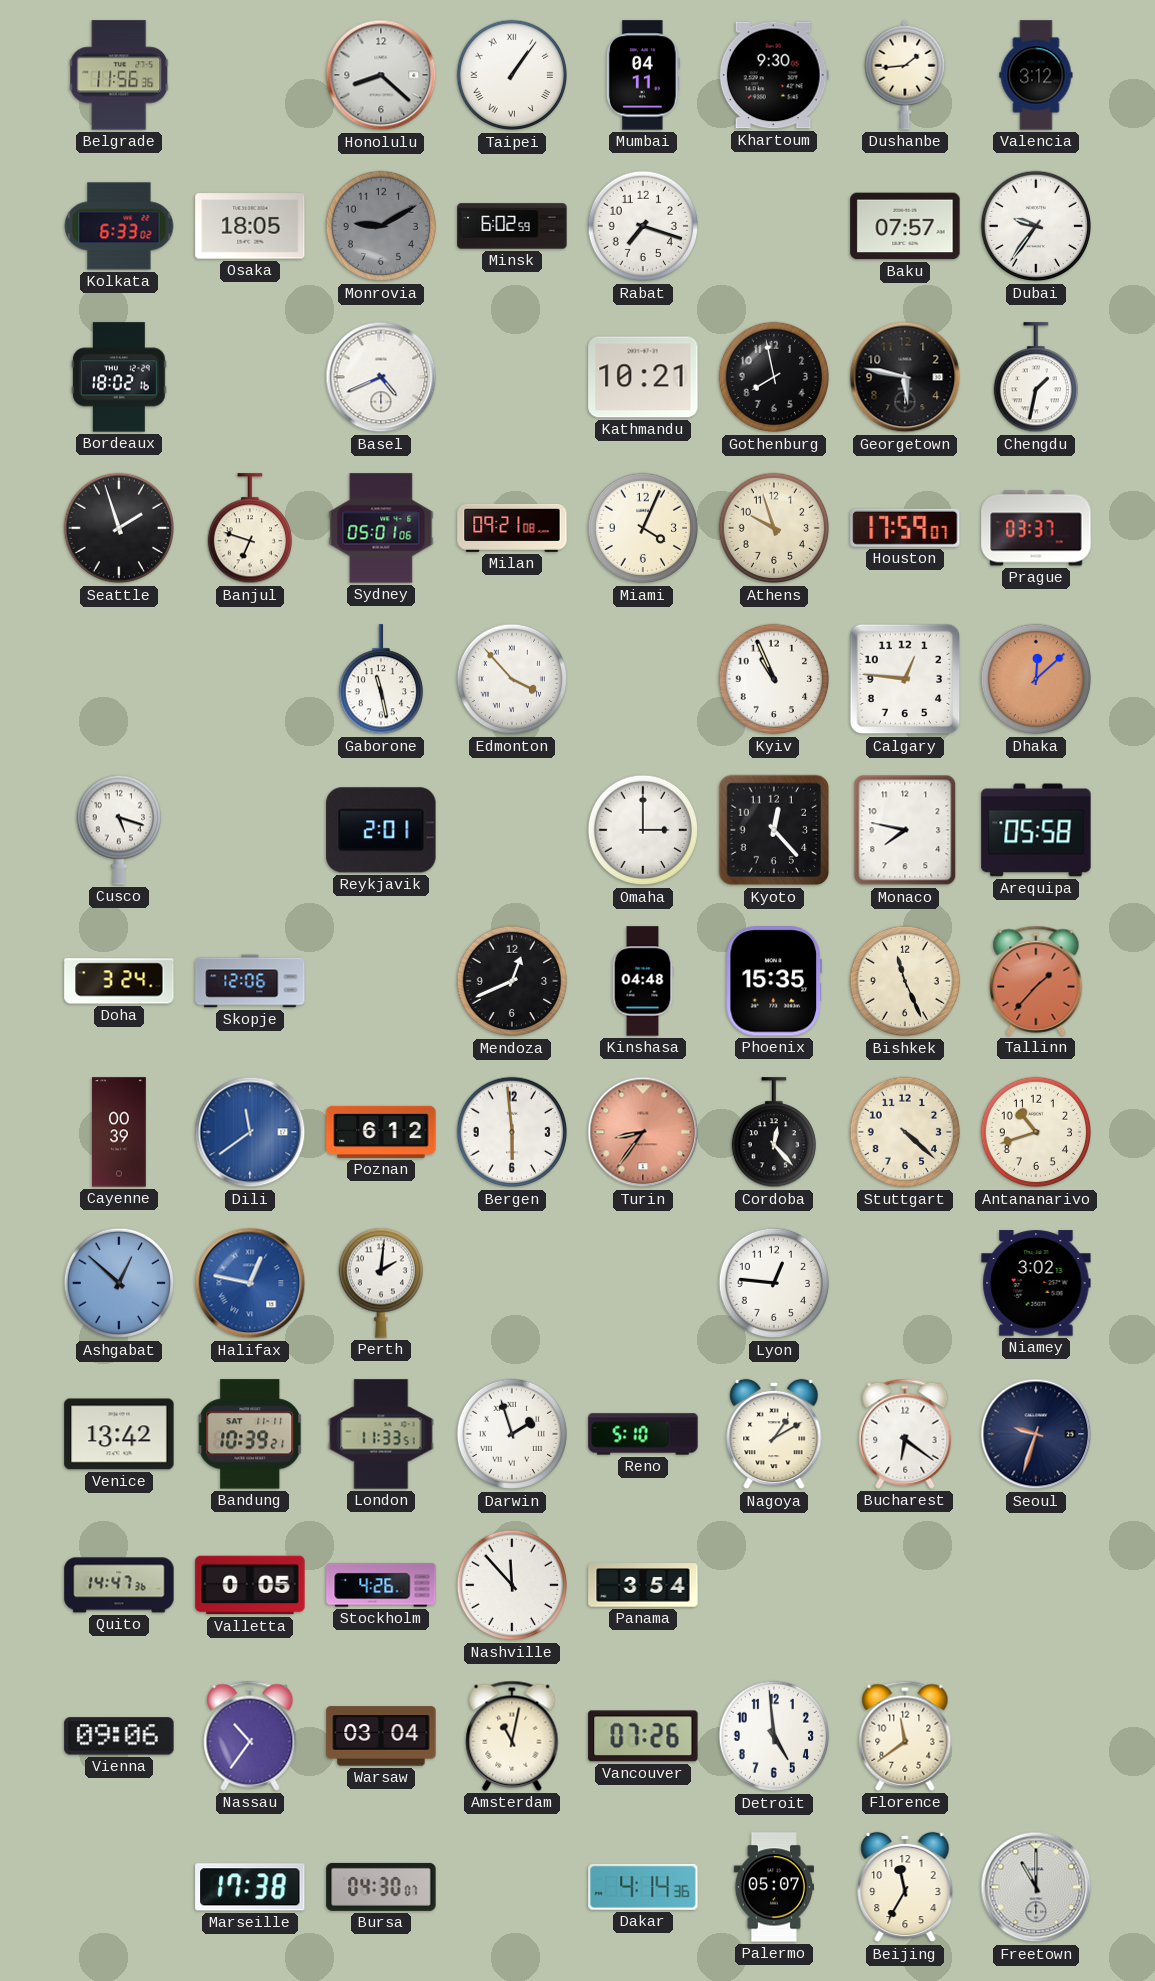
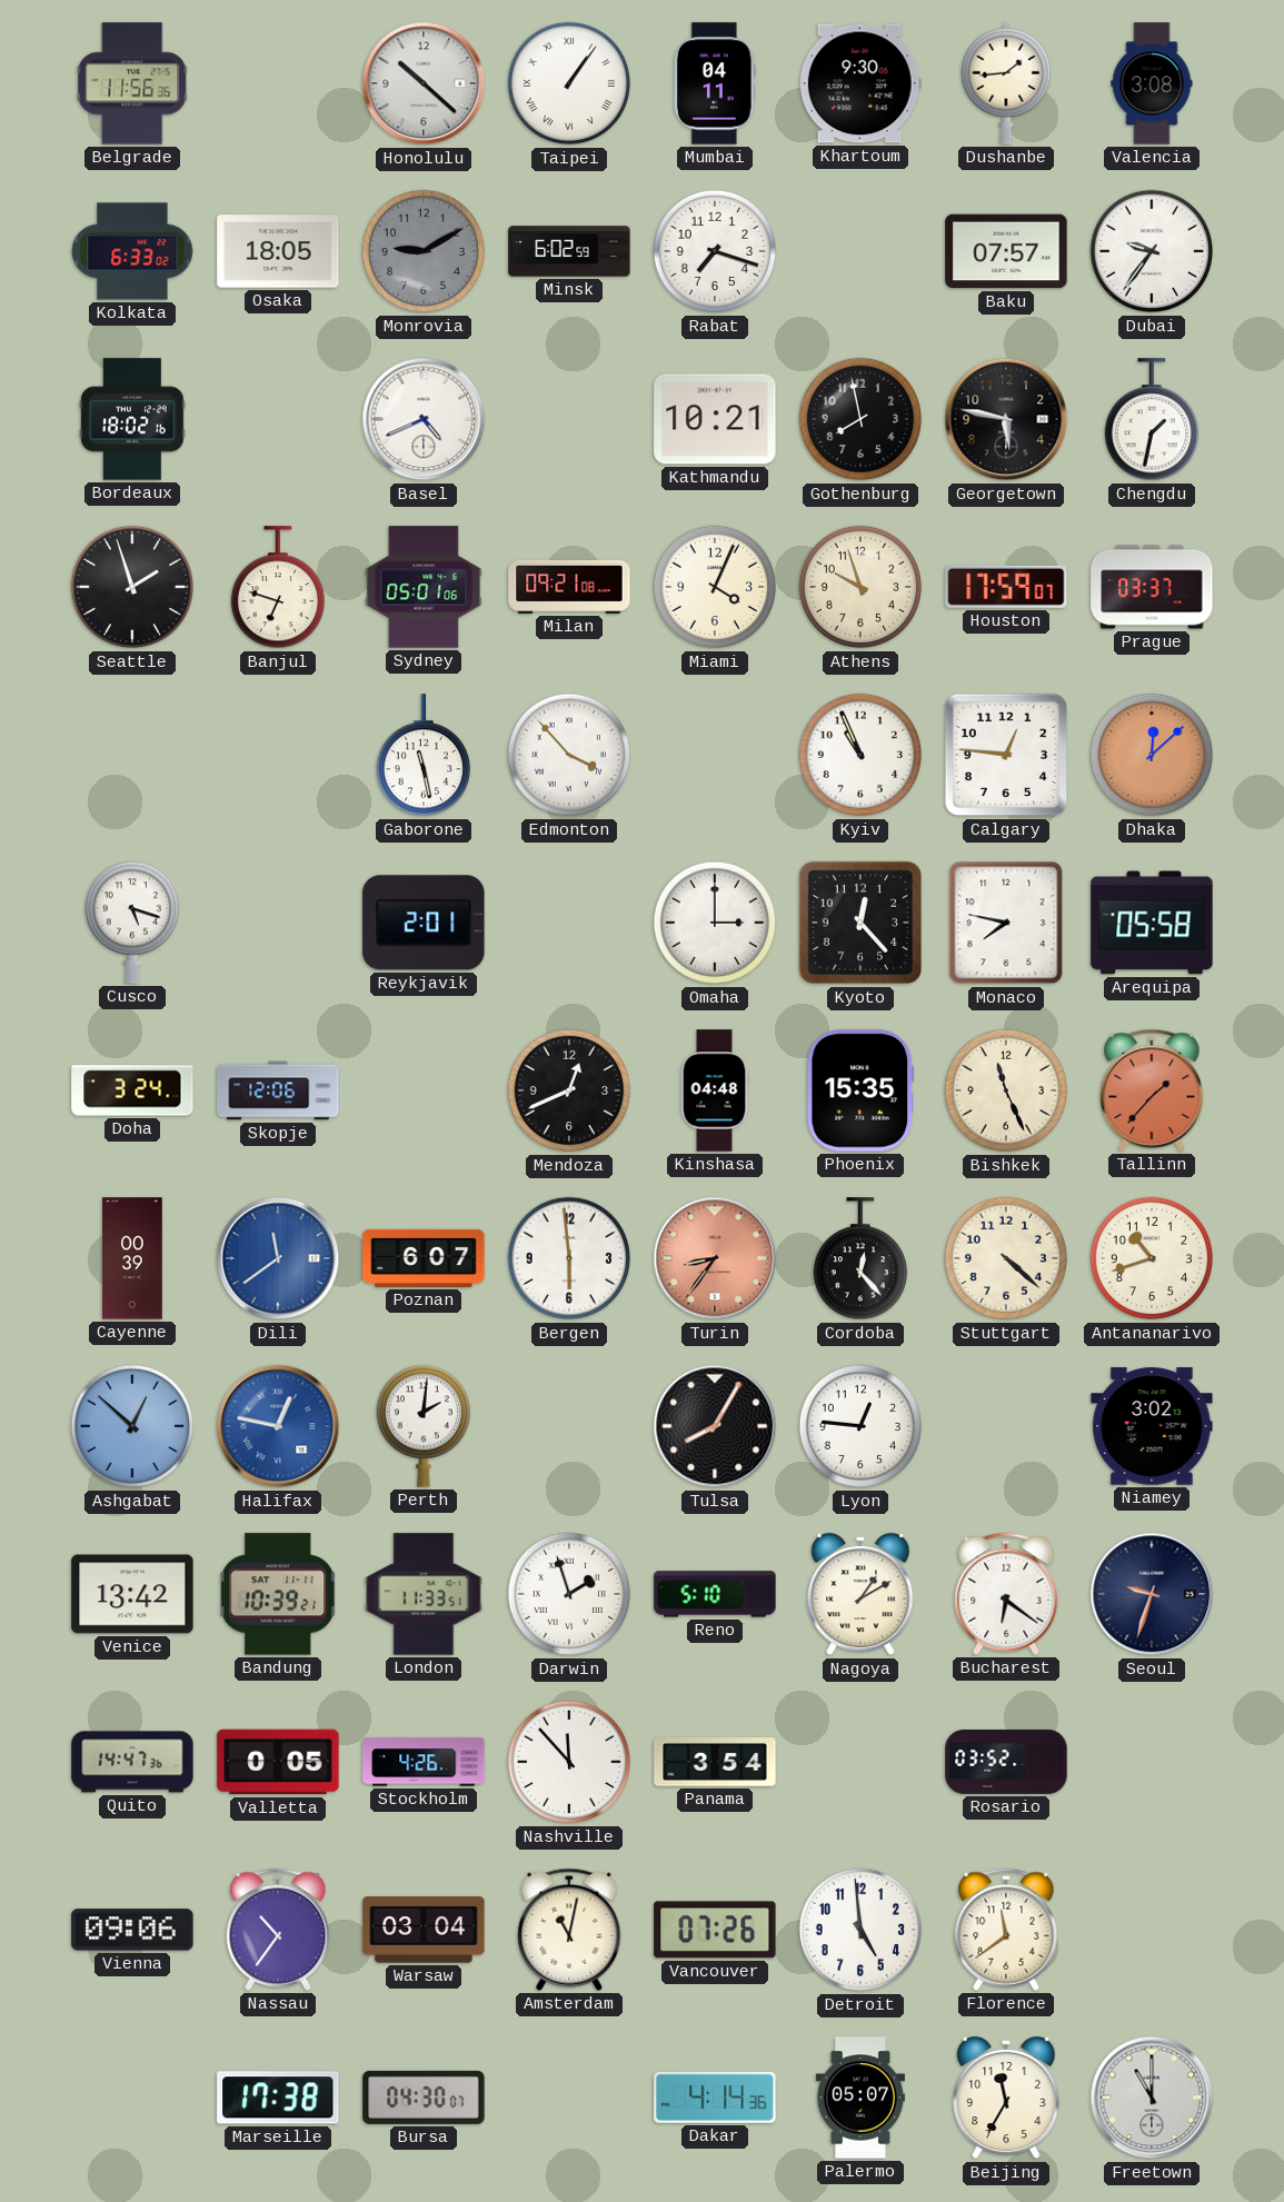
Honolulu: 8:22 -> 10:22
Valencia: 3:12 -> 3:08
Poznan: 6:12 -> 6:07
Tulsa: none -> 8:05
Rosario: none -> 03:52
